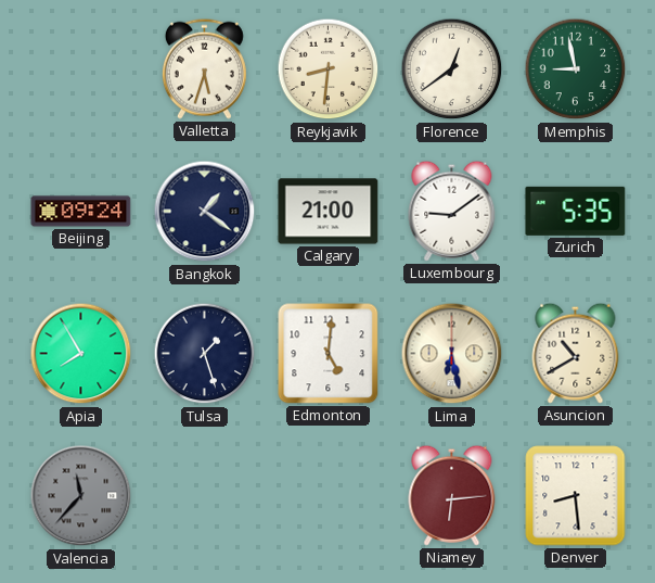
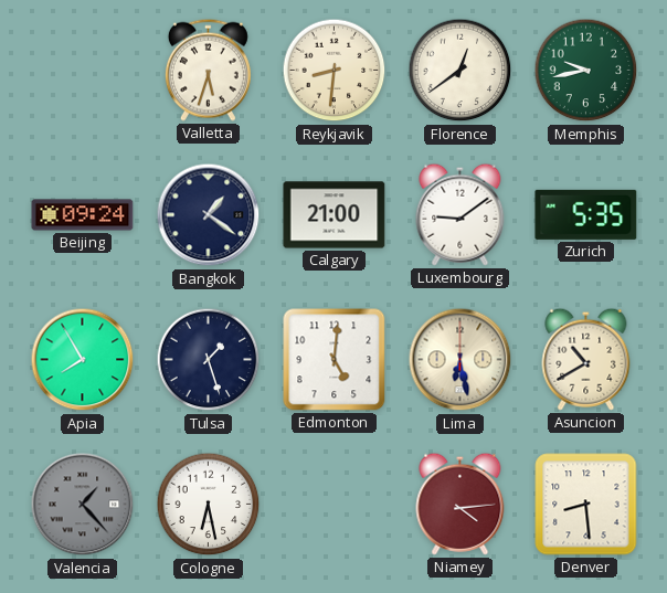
Memphis: 8:58 -> 9:43
Valencia: 11:37 -> 1:23
Cologne: none -> 6:28
Niamey: 6:14 -> 4:14
